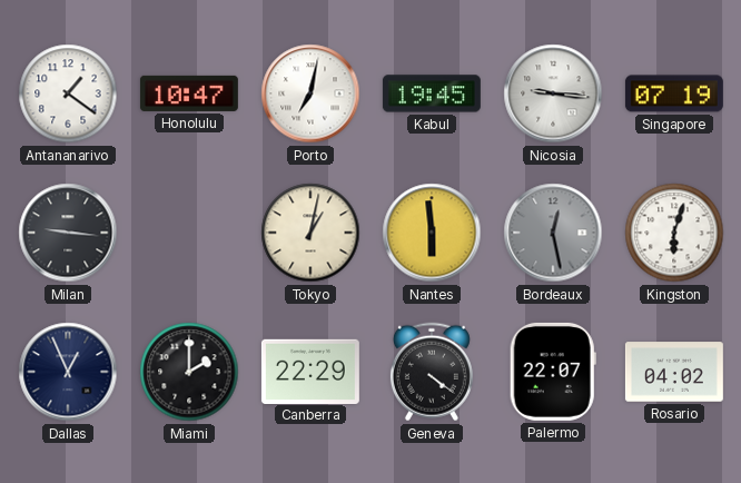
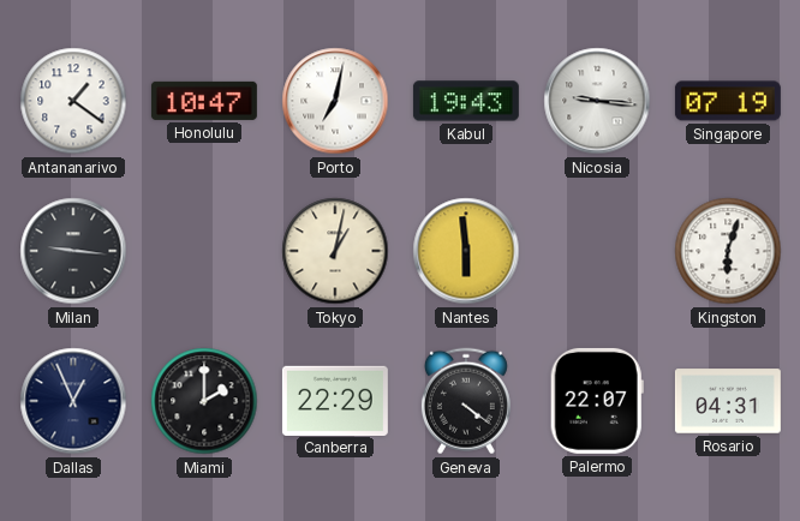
Kabul: 19:45 -> 19:43
Bordeaux: 12:28 -> none
Rosario: 04:02 -> 04:31
